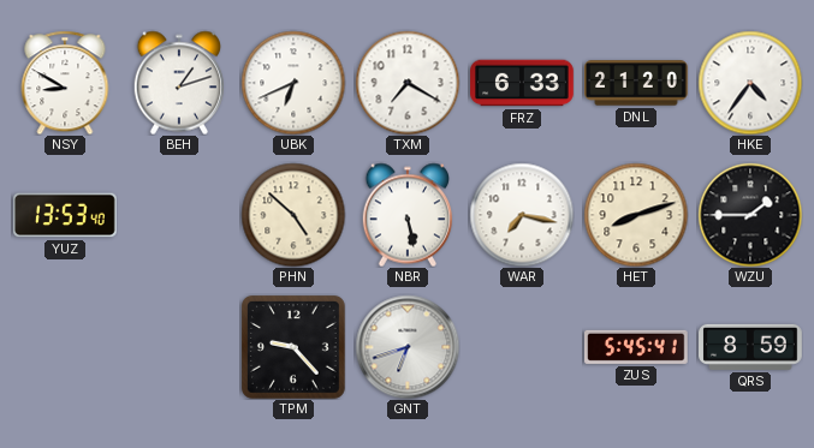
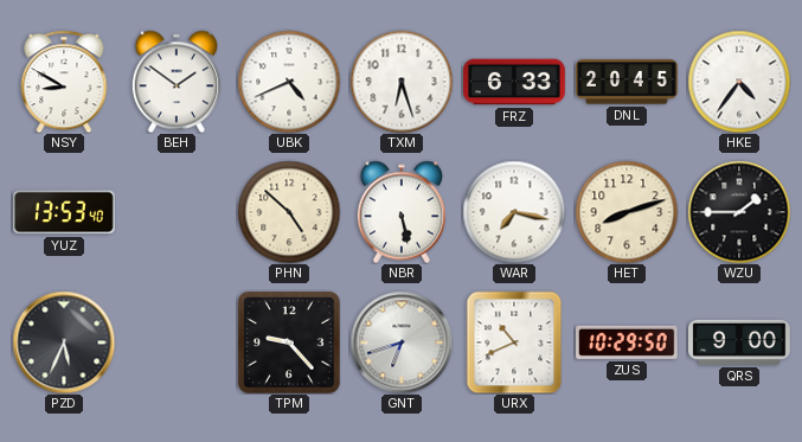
BEH: 1:12 -> 1:51
UBK: 6:41 -> 4:41
TXM: 7:20 -> 6:27
DNL: 21:20 -> 20:45
PZD: none -> 5:34
URX: none -> 10:41
ZUS: 5:45 -> 10:29
QRS: 8:59 -> 9:00
